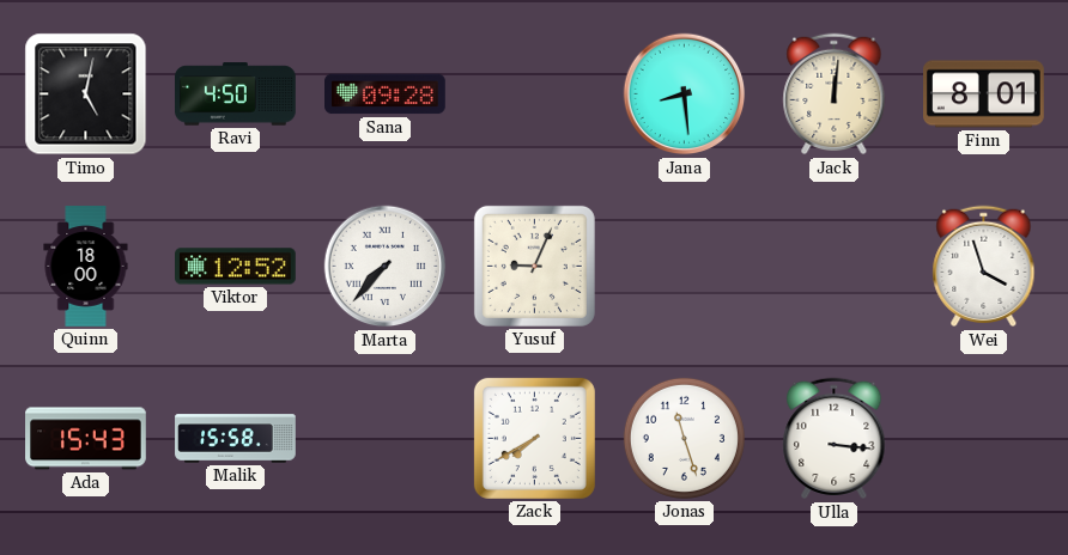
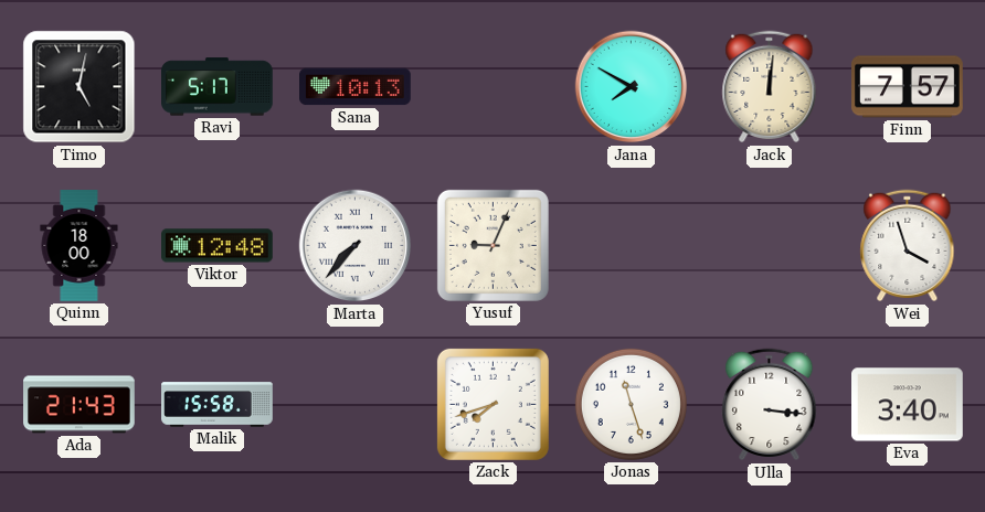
Ravi: 4:50 -> 5:17
Sana: 09:28 -> 10:13
Jana: 8:29 -> 7:50
Finn: 8:01 -> 7:57
Viktor: 12:52 -> 12:48
Ada: 15:43 -> 21:43
Zack: 7:40 -> 7:42
Eva: none -> 3:40
